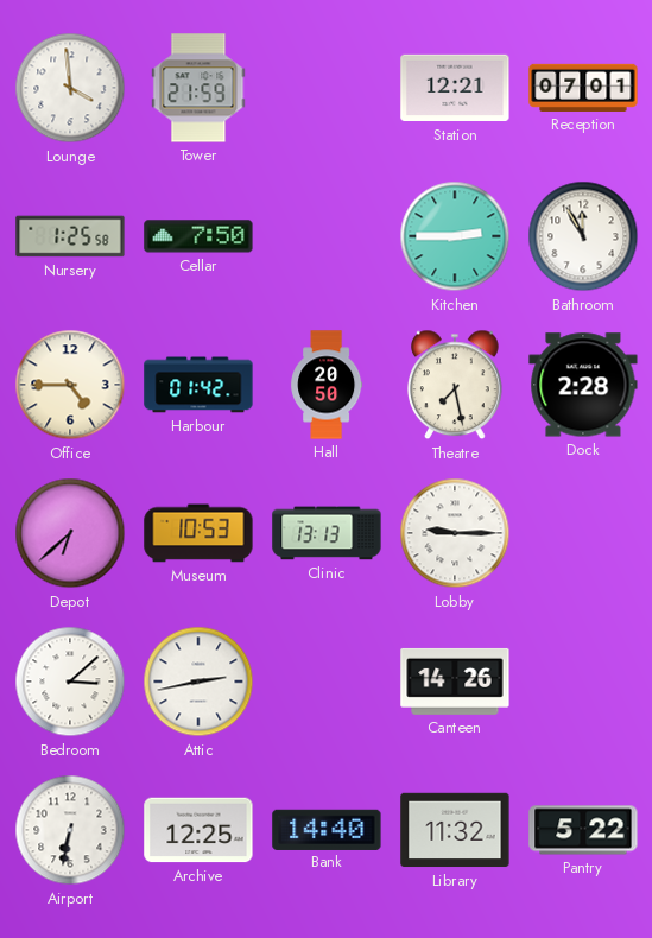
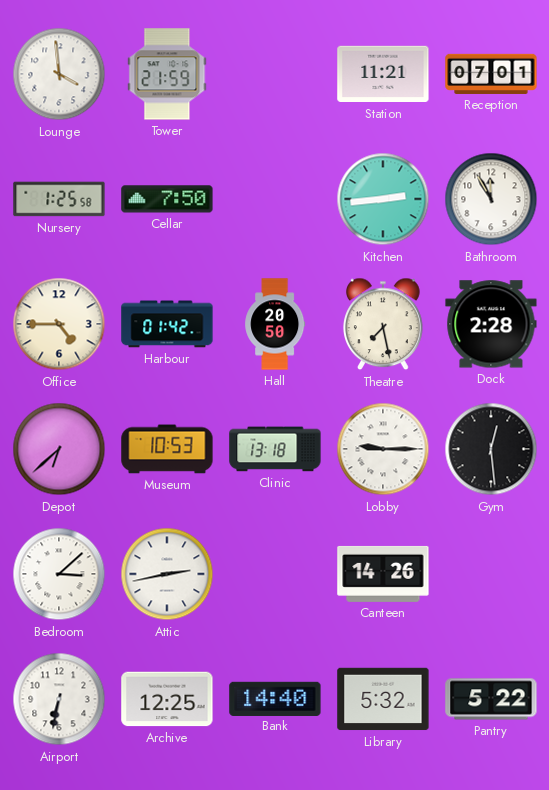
Station: 12:21 -> 11:21
Kitchen: 2:45 -> 2:44
Clinic: 13:13 -> 13:18
Gym: none -> 12:29
Library: 11:32 -> 5:32
